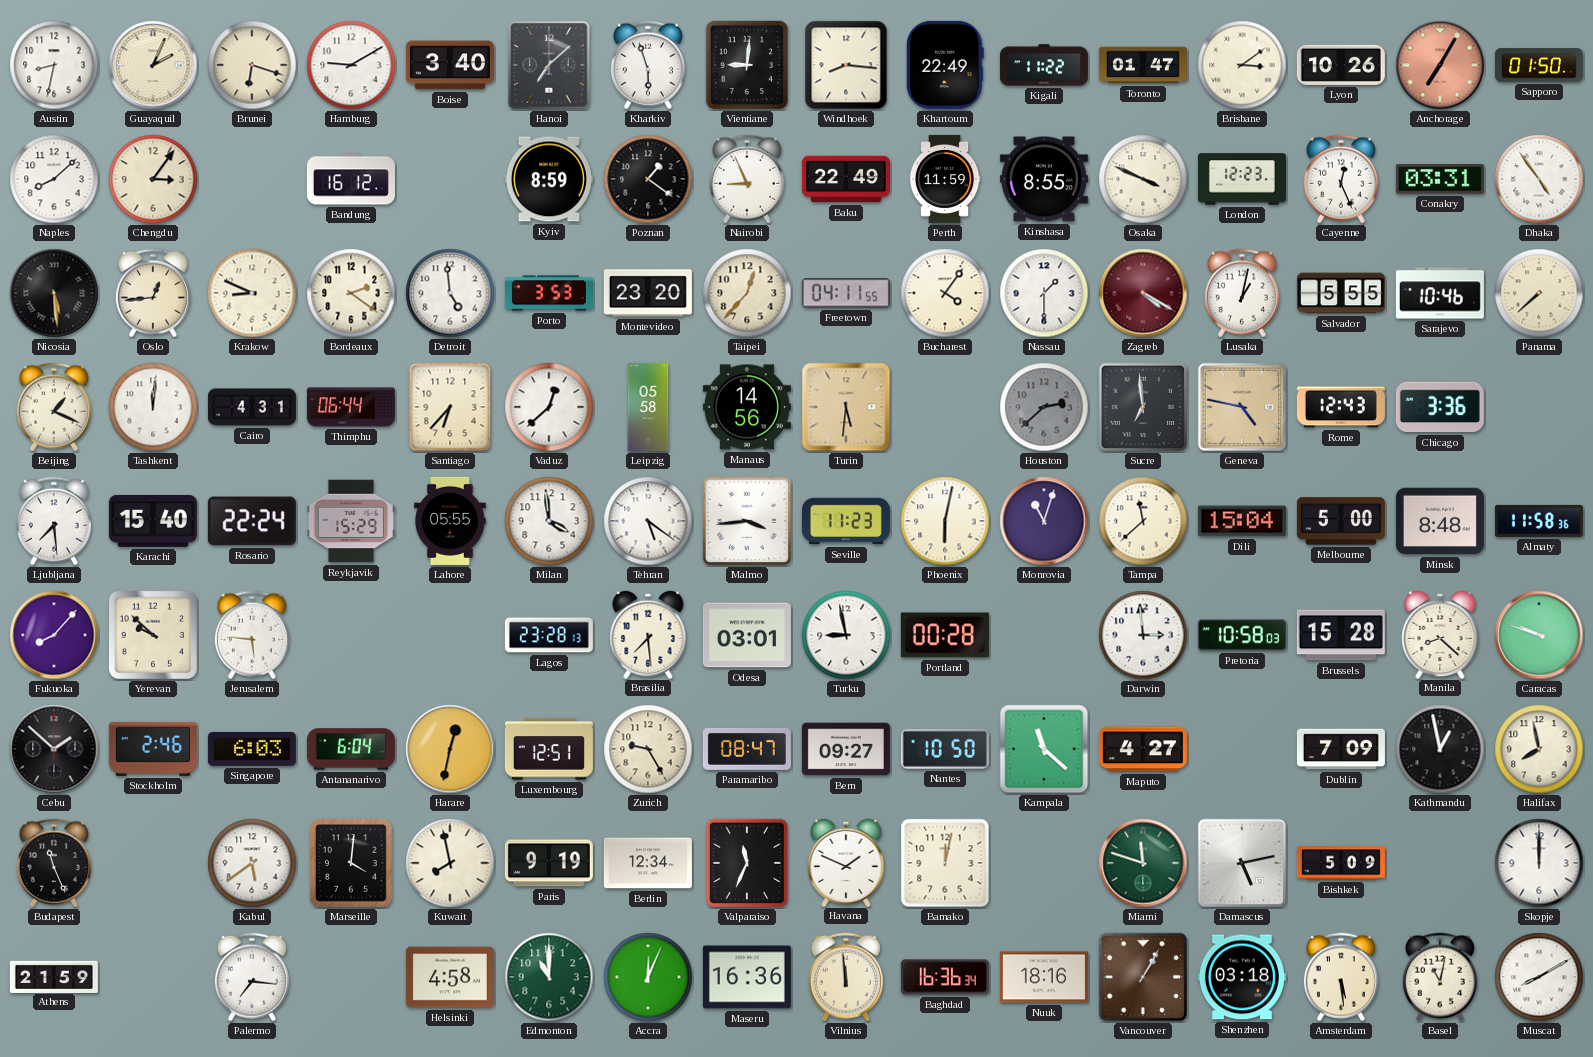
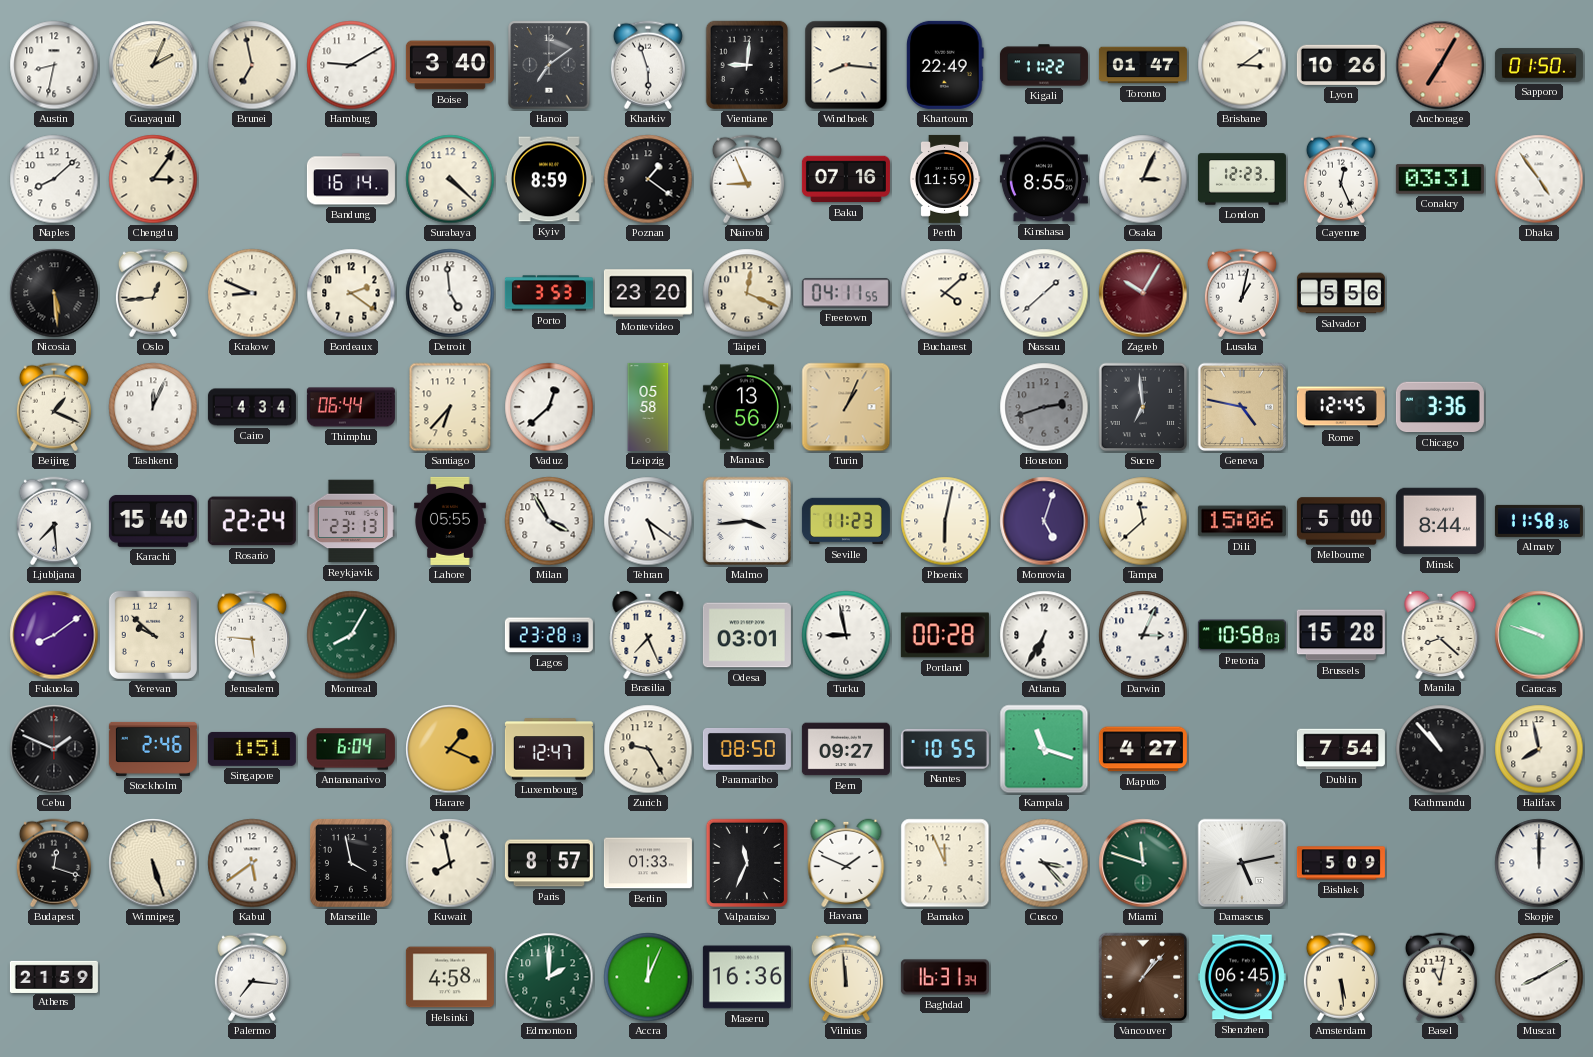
Brunei: 6:18 -> 6:58
Hanoi: 7:08 -> 7:09
Bandung: 16:12 -> 16:14
Surabaya: none -> 4:22
Baku: 22:49 -> 07:16
Osaka: 3:49 -> 3:04
Taipei: 12:37 -> 12:19
Bucharest: 4:06 -> 4:08
Nassau: 1:30 -> 1:38
Zagreb: 4:20 -> 10:05
Salvador: 5:55 -> 5:56
Sarajevo: 10:46 -> none
Panama: 7:38 -> none
Tashkent: 12:01 -> 12:04
Cairo: 4:31 -> 4:34
Manaus: 14:56 -> 13:56
Turin: 5:31 -> 1:04
Houston: 2:38 -> 2:42
Rome: 12:43 -> 12:45
Reykjavik: 15:29 -> 23:13
Milan: 3:59 -> 3:55
Monrovia: 11:03 -> 5:03
Dili: 15:04 -> 15:06
Minsk: 8:48 -> 8:44
Fukuoka: 8:07 -> 8:09
Montreal: none -> 8:05
Brasilia: 7:29 -> 7:26
Atlanta: none -> 6:35
Darwin: 2:59 -> 3:04
Cebu: 1:52 -> 1:49
Singapore: 6:03 -> 1:51
Harare: 12:32 -> 1:19
Luxembourg: 12:51 -> 12:47
Paramaribo: 08:47 -> 08:50
Nantes: 10:50 -> 10:55
Kampala: 11:22 -> 11:18
Dublin: 7:09 -> 7:54
Kathmandu: 12:58 -> 10:53
Budapest: 11:26 -> 12:18
Winnipeg: none -> 5:27
Marseille: 4:01 -> 3:58
Paris: 9:19 -> 8:57
Berlin: 12:34 -> 01:33
Bamako: 12:02 -> 11:56
Cusco: none -> 3:23
Edmonton: 11:00 -> 2:00
Baghdad: 16:36 -> 16:31
Nuuk: 18:16 -> none
Vancouver: 1:05 -> 1:07
Shenzhen: 03:18 -> 06:45
